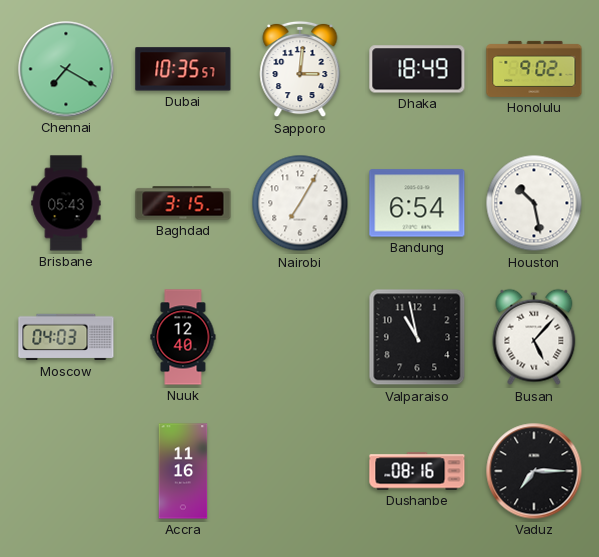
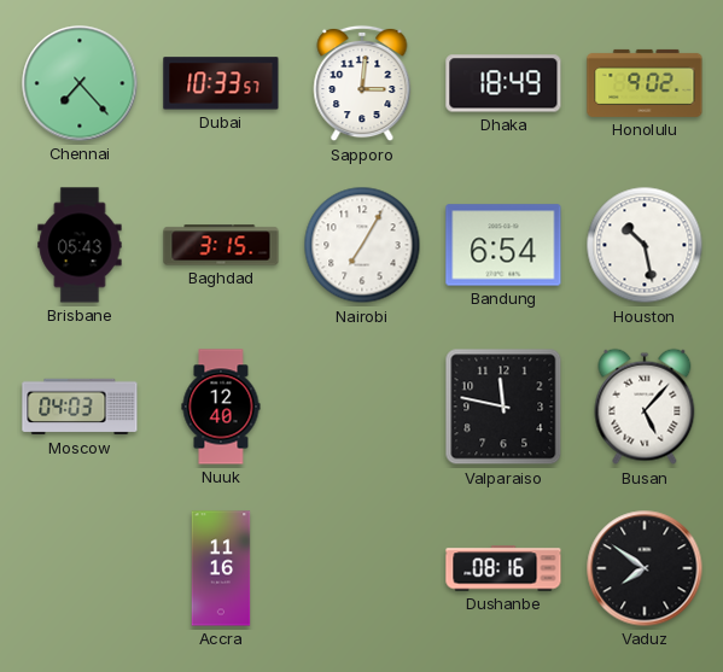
Chennai: 7:20 -> 7:23
Dubai: 10:35 -> 10:33
Valparaiso: 10:58 -> 11:47
Vaduz: 7:15 -> 7:51
